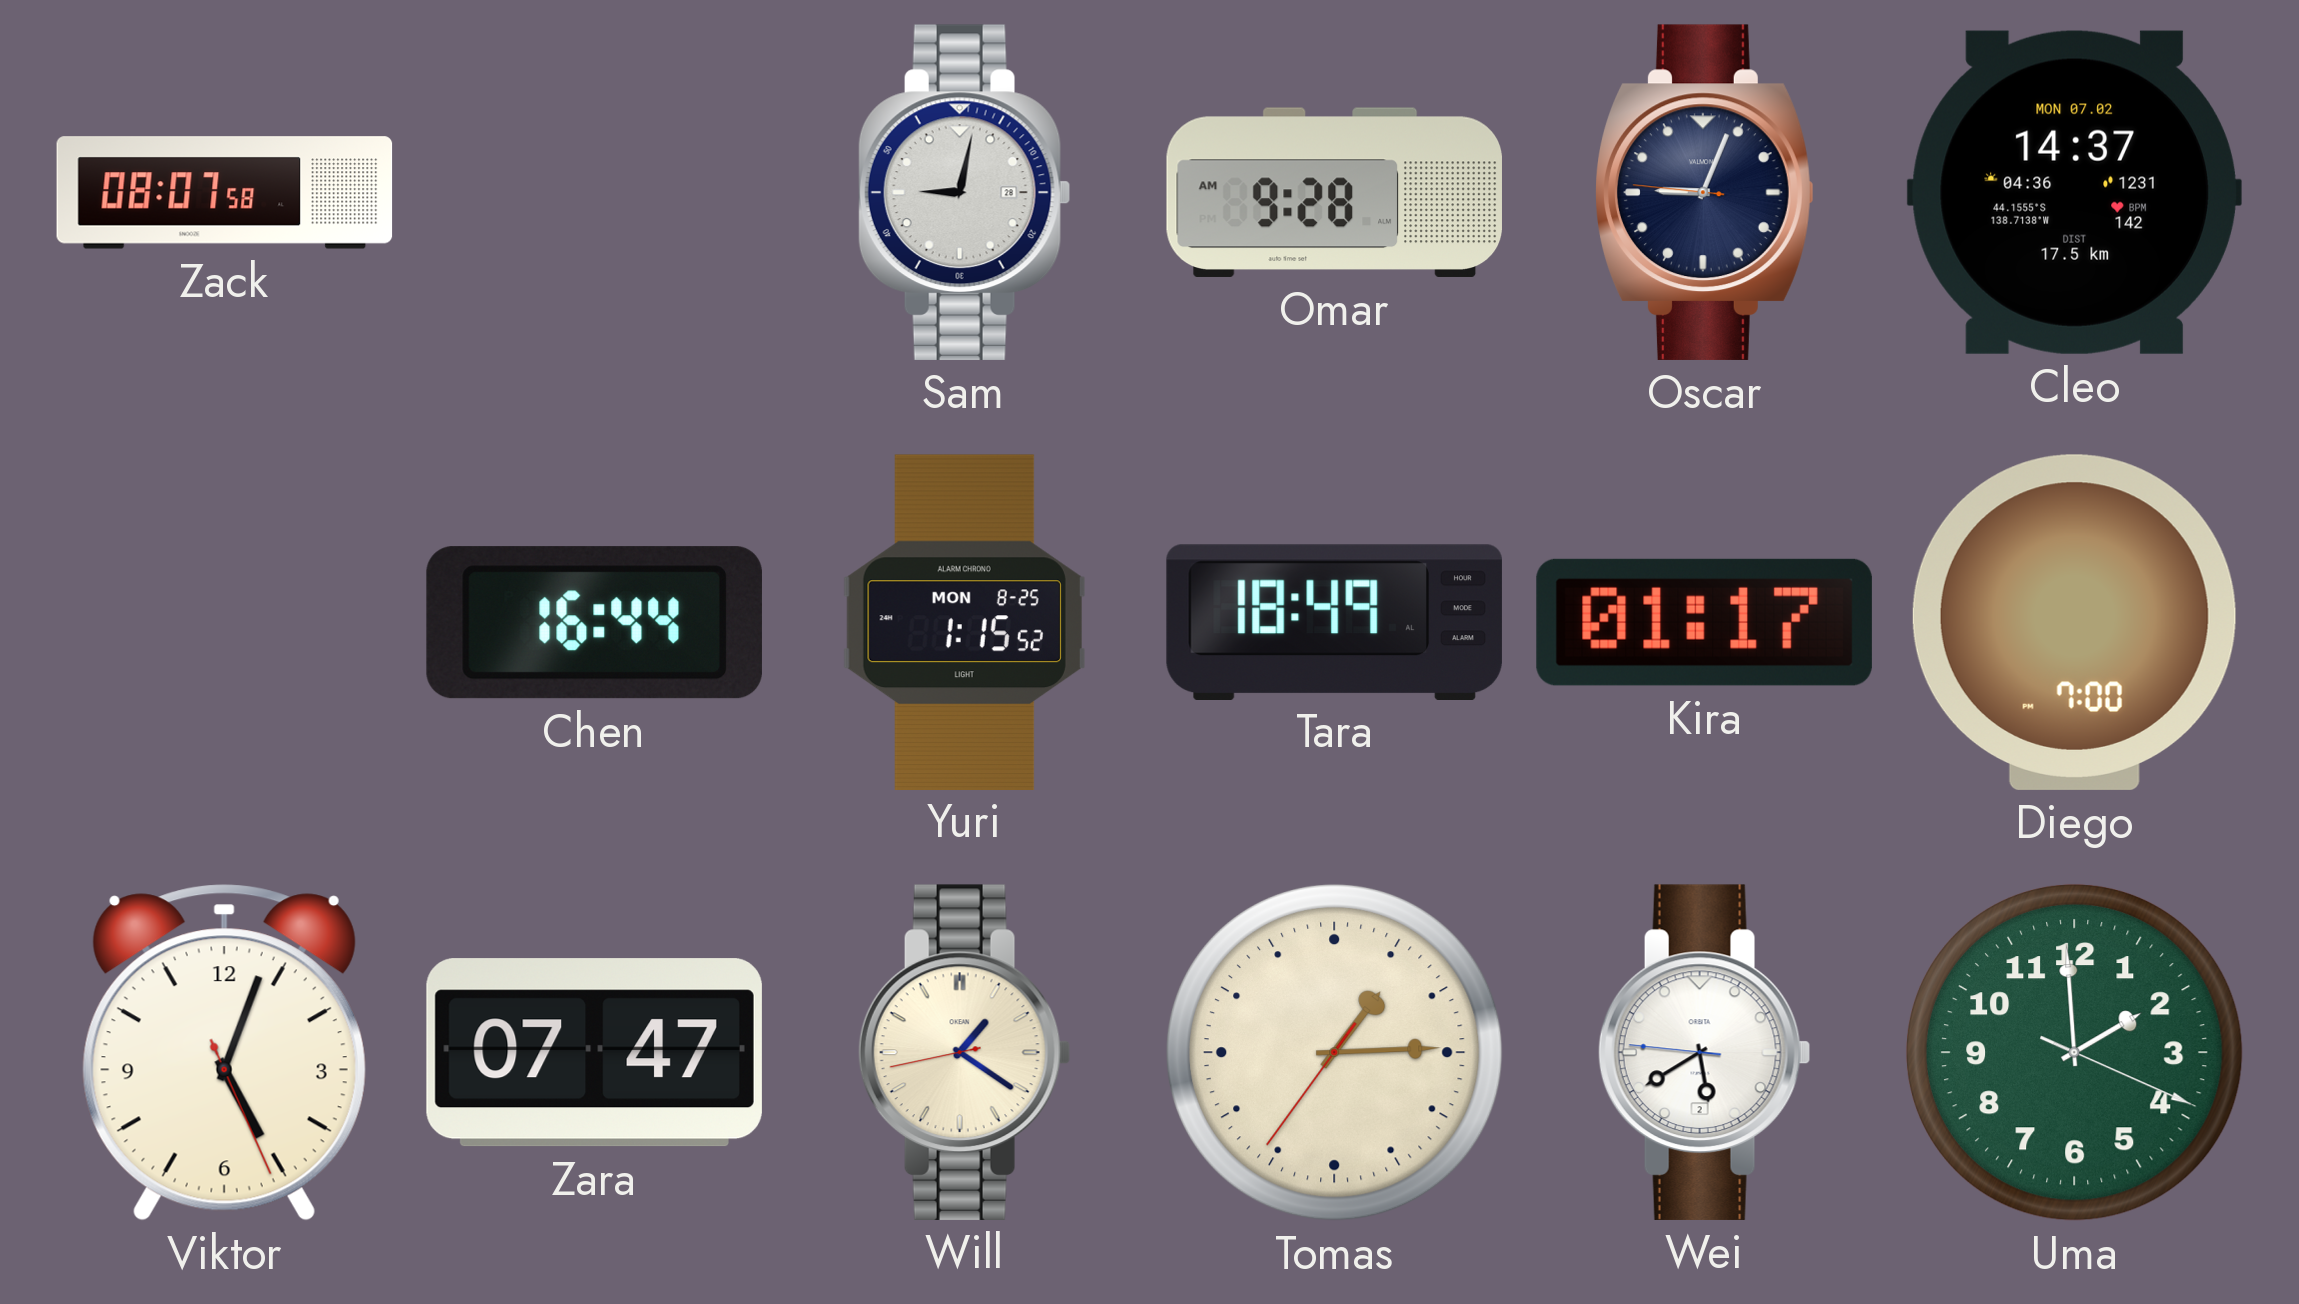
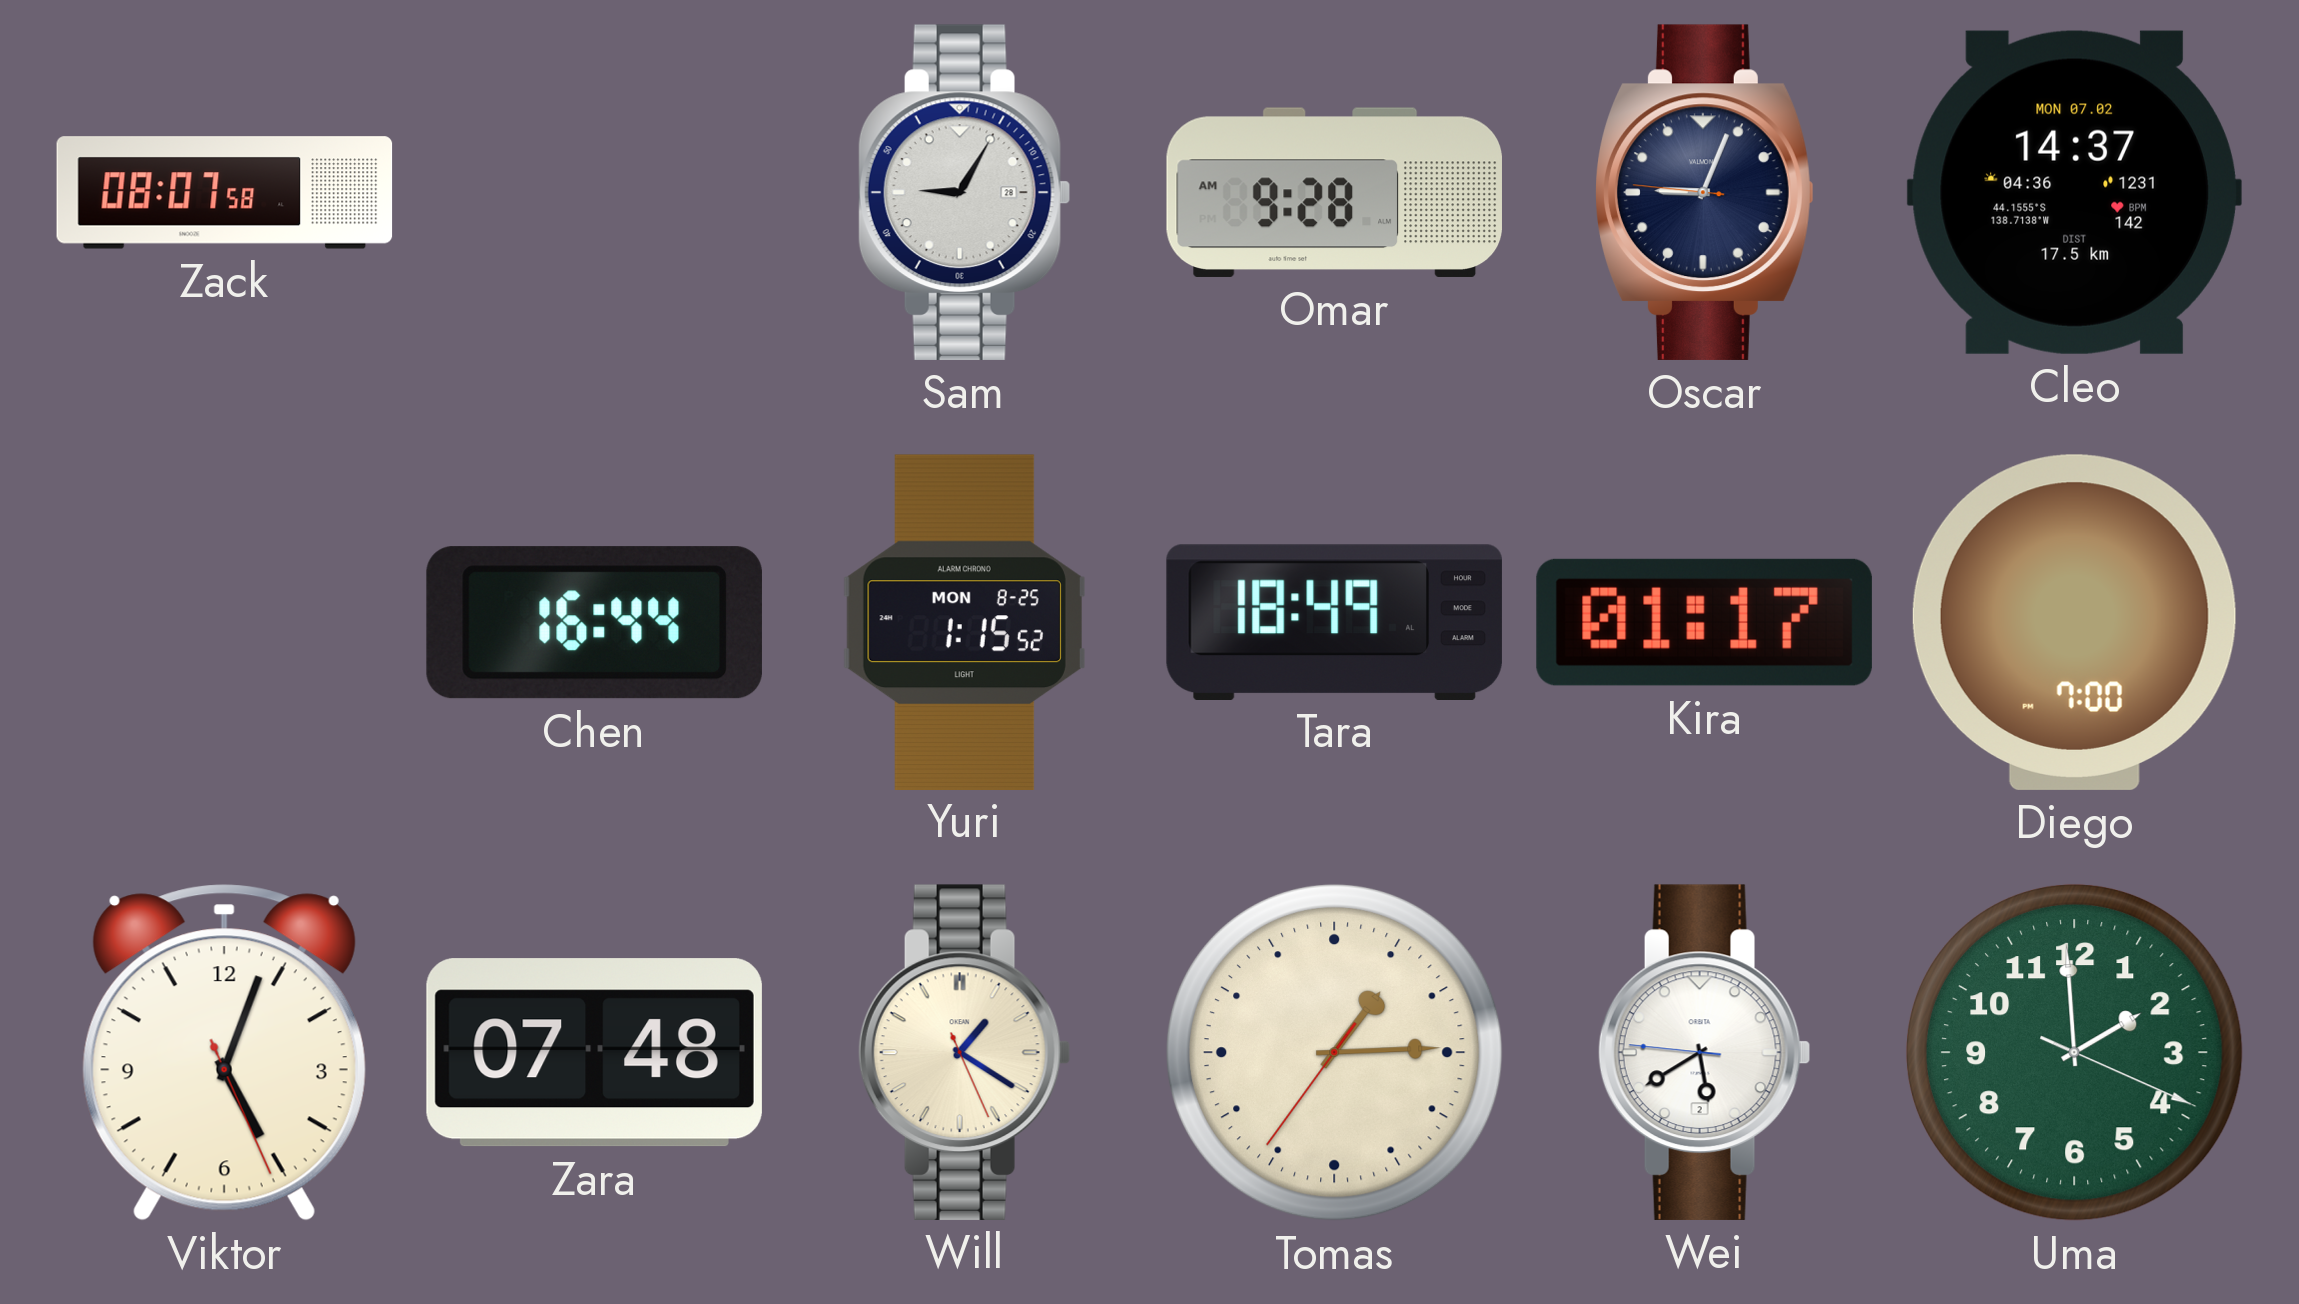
Sam: 9:02 -> 9:05
Zara: 07:47 -> 07:48
Will: 1:20:43 -> 1:20:26
